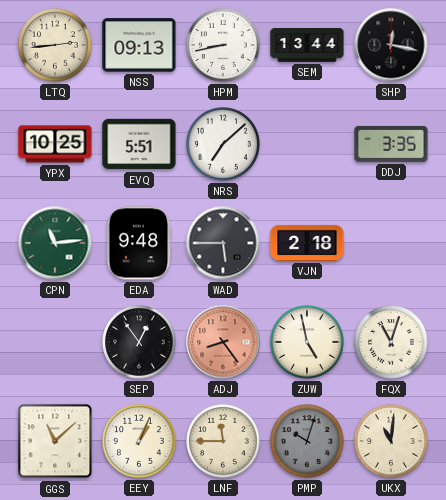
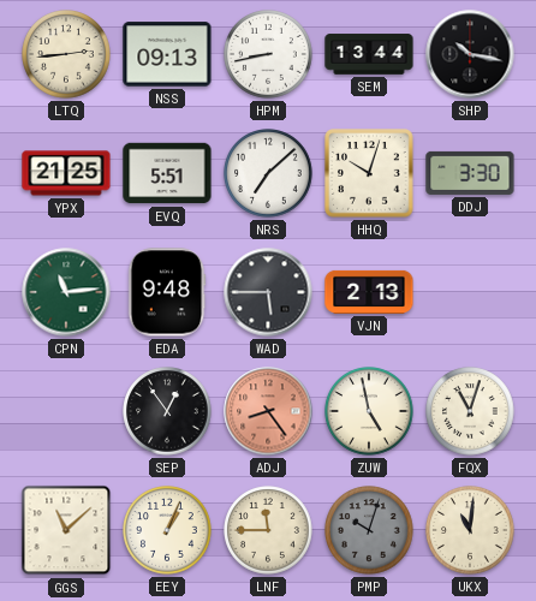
SHP: 12:17 -> 10:17
YPX: 10:25 -> 21:25
HHQ: none -> 10:03
DDJ: 3:35 -> 3:30
VJN: 2:18 -> 2:13
